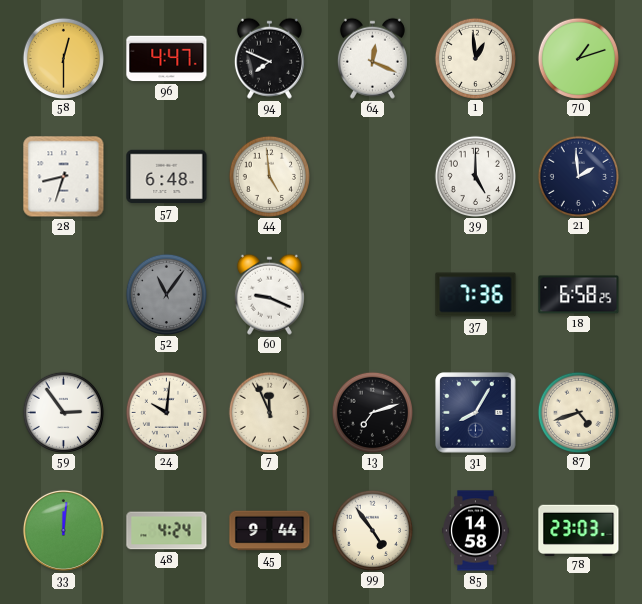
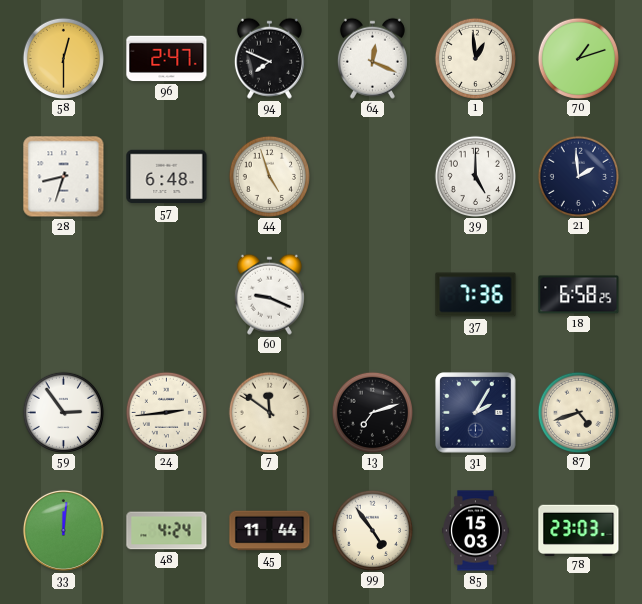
96: 4:47 -> 2:47
44: 4:59 -> 4:57
52: 11:06 -> none
24: 10:01 -> 2:44
7: 11:56 -> 11:51
31: 8:05 -> 2:05
45: 9:44 -> 11:44
85: 14:58 -> 15:03
